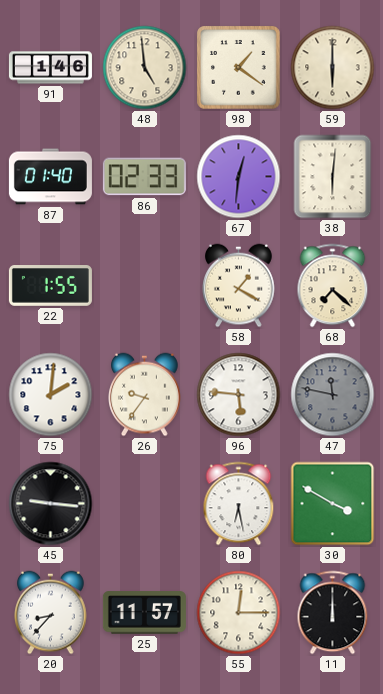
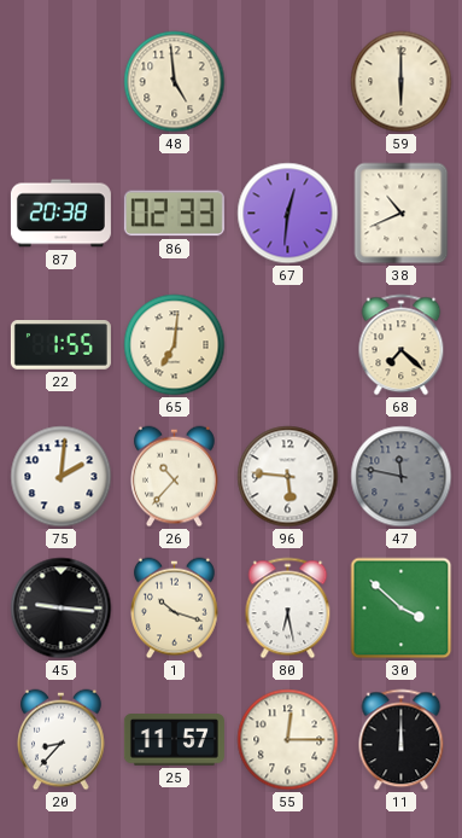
91: 1:46 -> none
98: 1:21 -> none
87: 01:40 -> 20:38
38: 6:01 -> 10:41
65: none -> 7:01
58: 1:20 -> none
26: 9:36 -> 10:37
1: none -> 10:18
30: 3:50 -> 3:52
